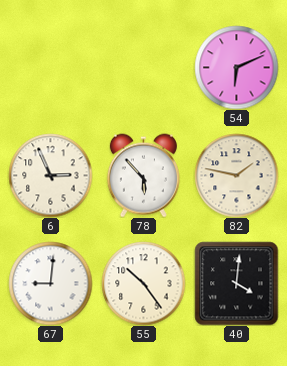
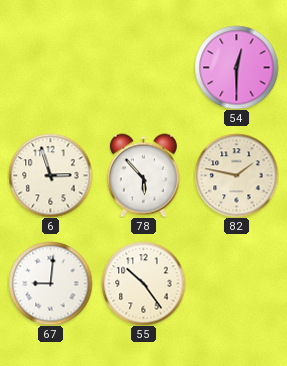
54: 6:11 -> 12:30
6: 2:56 -> 2:57
40: 4:01 -> none
